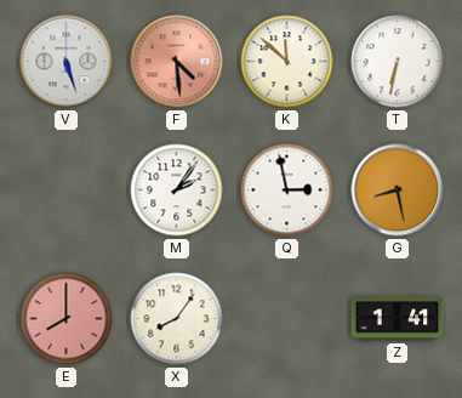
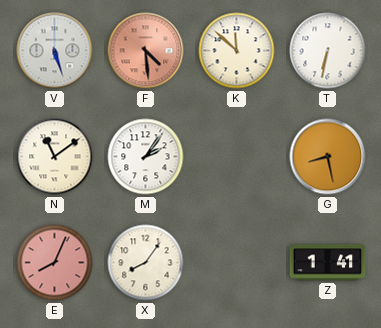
N: none -> 11:09
Q: 2:58 -> none
E: 8:00 -> 8:04
